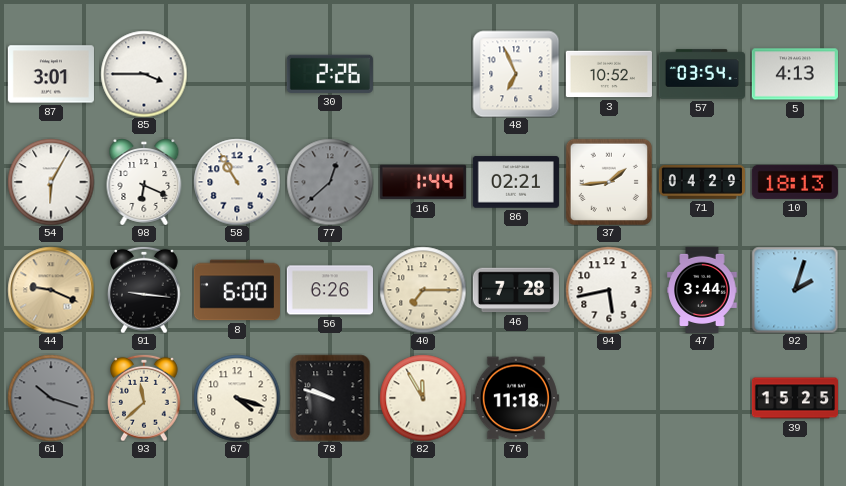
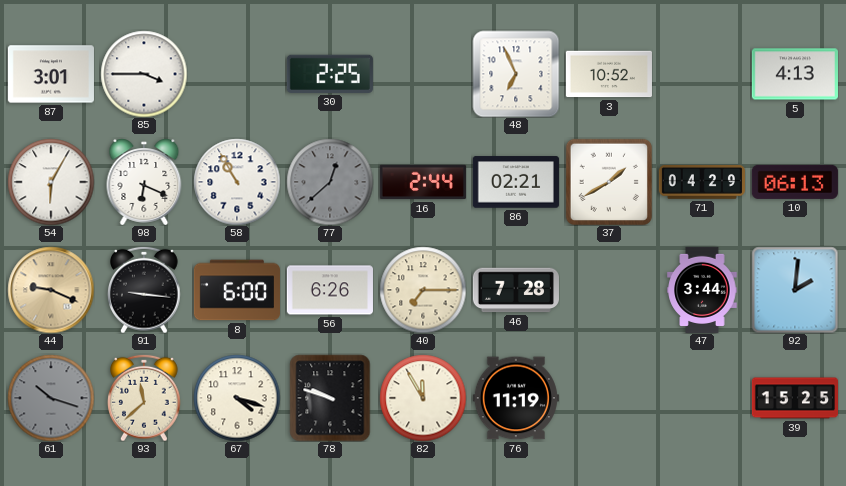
30: 2:26 -> 2:25
57: 03:54 -> none
16: 1:44 -> 2:44
37: 1:44 -> 1:40
10: 18:13 -> 06:13
94: 5:43 -> none
92: 2:03 -> 2:01
76: 11:18 -> 11:19
